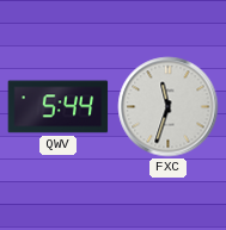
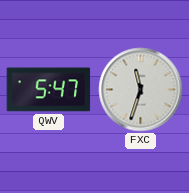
QWV: 5:44 -> 5:47
